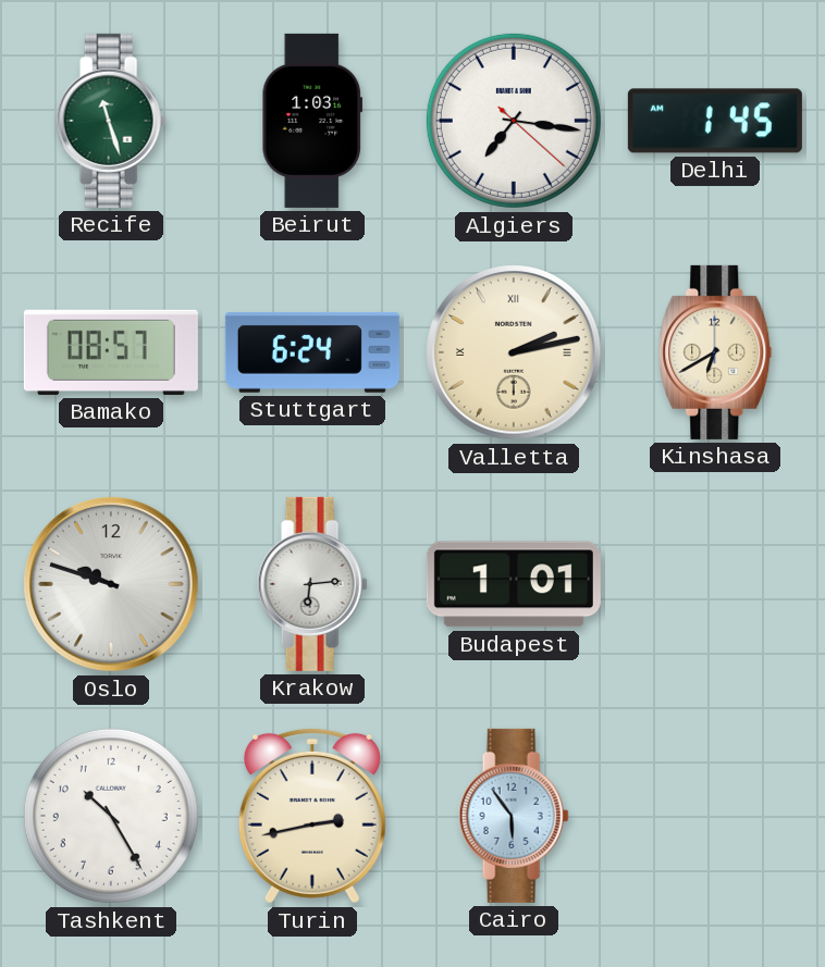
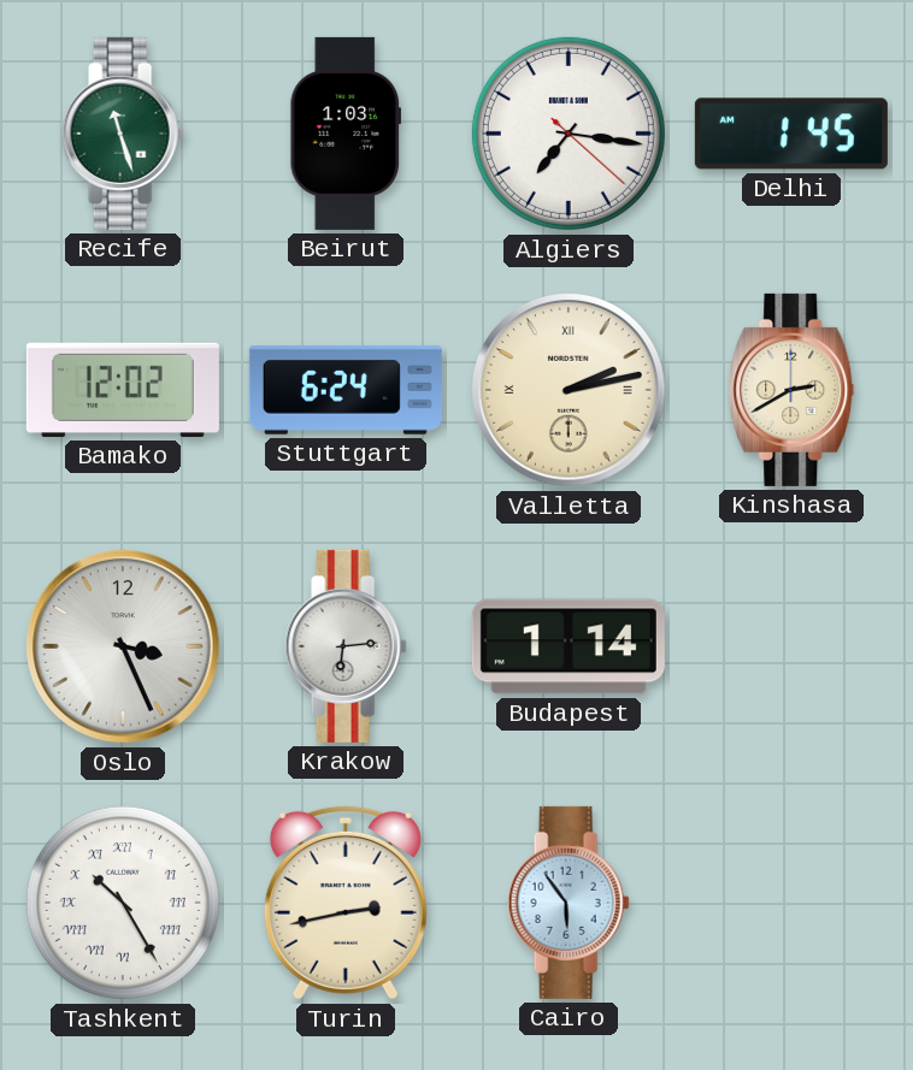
Bamako: 08:57 -> 12:02
Kinshasa: 6:40 -> 2:40
Oslo: 9:48 -> 3:26
Budapest: 1:01 -> 1:14
Tashkent numerals: Arabic -> Roman
